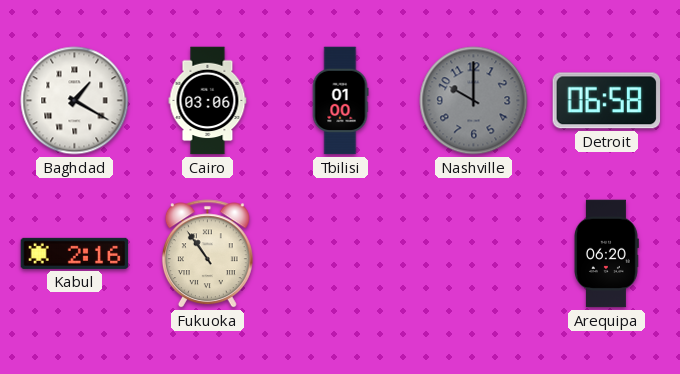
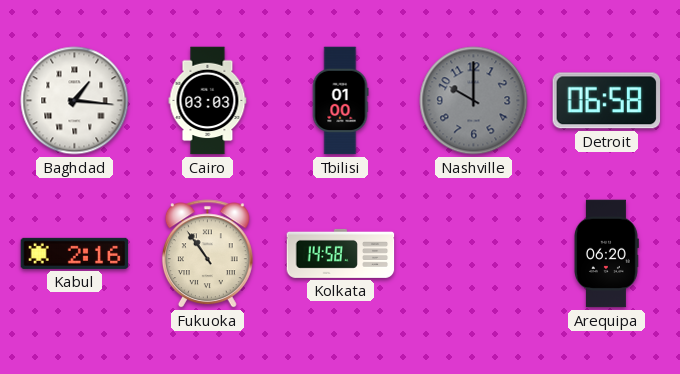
Baghdad: 1:20 -> 1:16
Cairo: 03:06 -> 03:03
Kolkata: none -> 14:58
